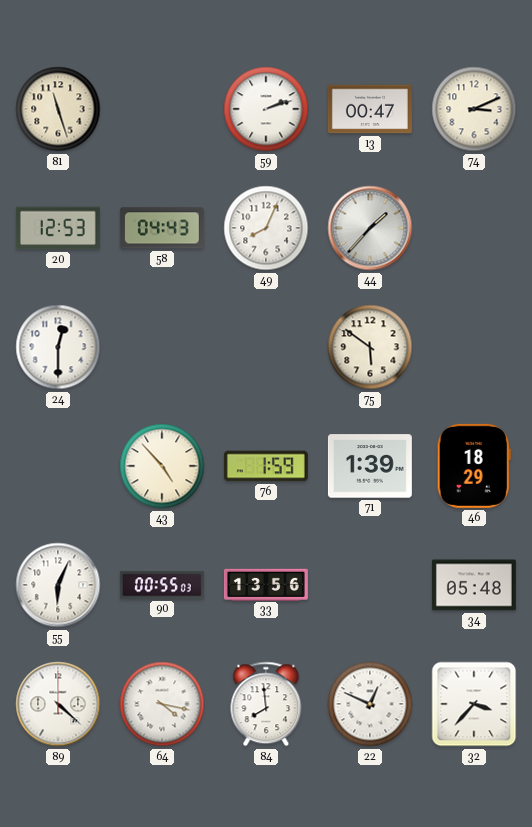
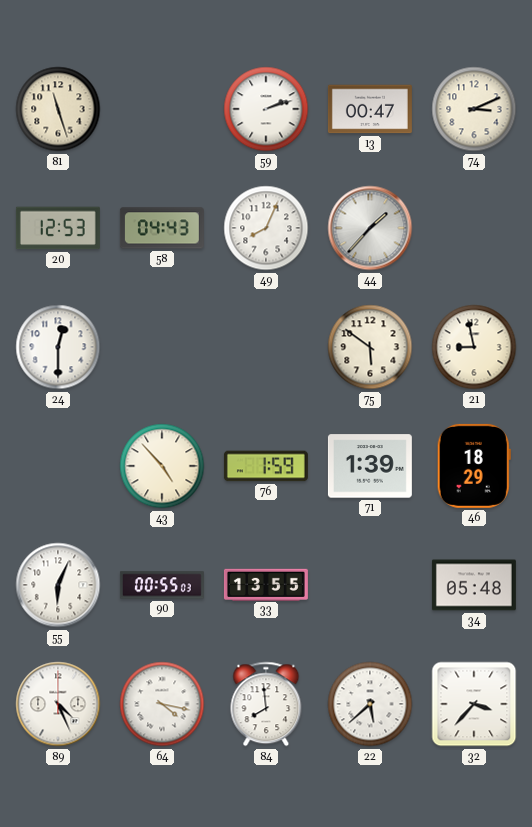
21: none -> 8:58
33: 13:56 -> 13:55
89: 4:22 -> 4:26
22: 12:49 -> 5:38
